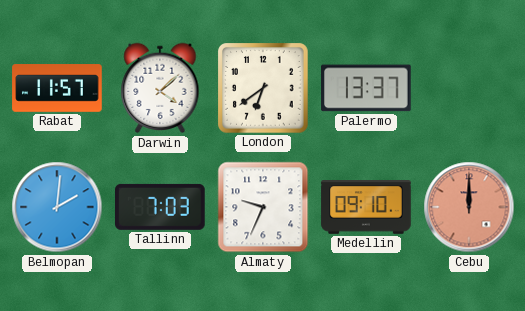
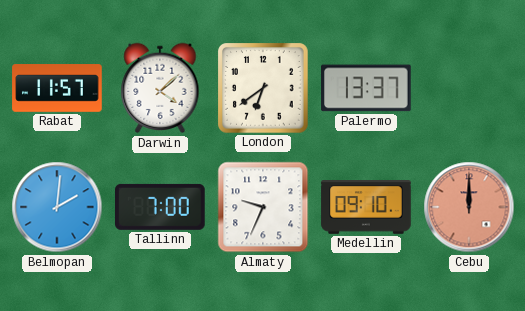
Tallinn: 7:03 -> 7:00
